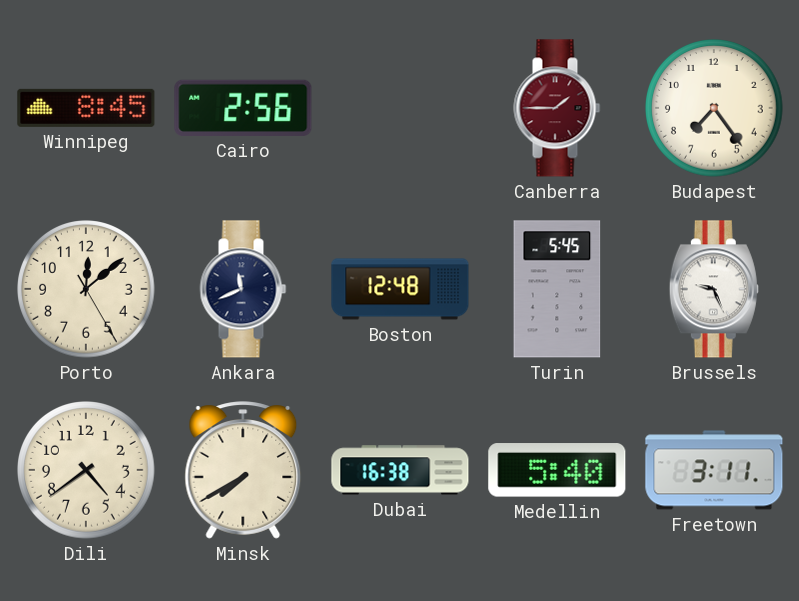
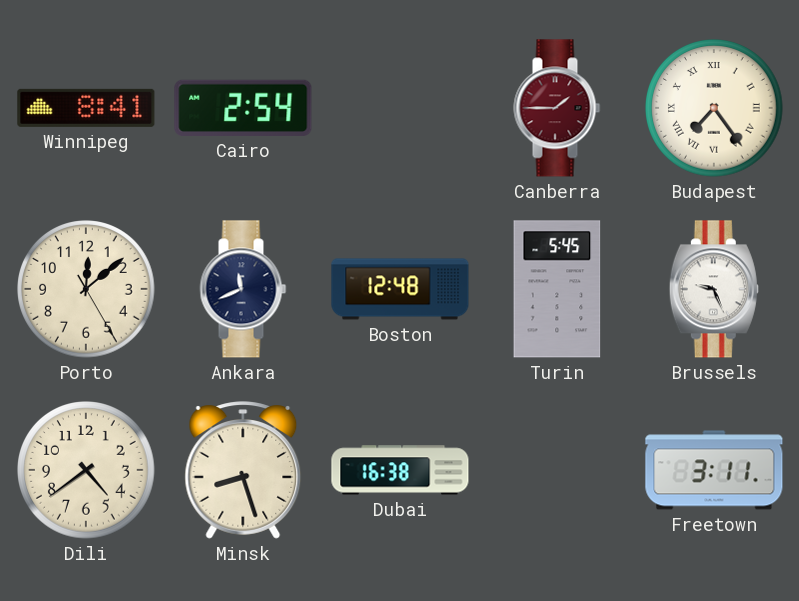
Winnipeg: 8:45 -> 8:41
Cairo: 2:56 -> 2:54
Budapest numerals: Arabic -> Roman
Minsk: 7:40 -> 8:27
Medellin: 5:40 -> none
